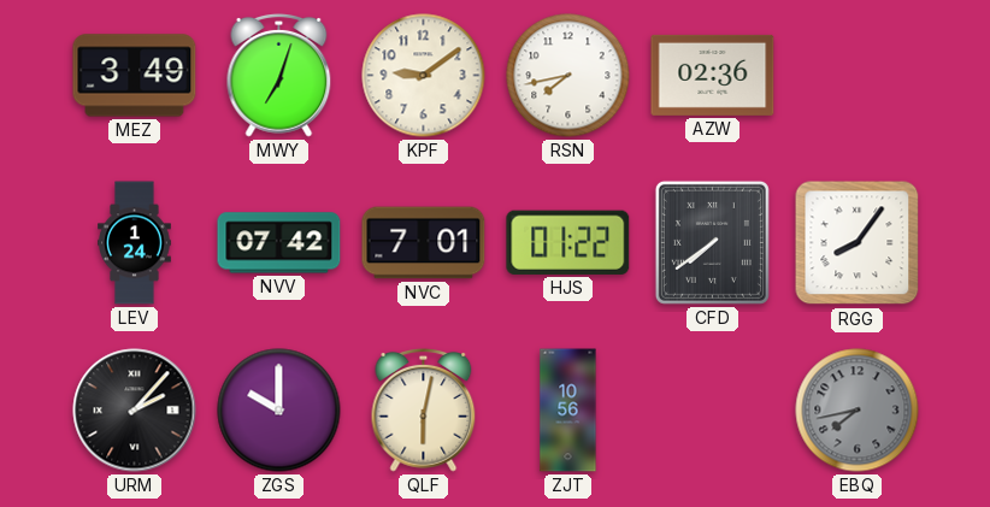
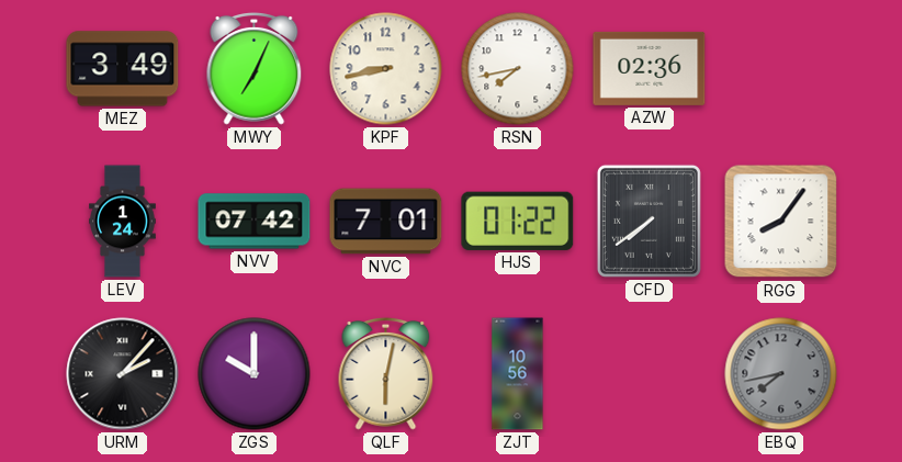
MWY: 7:03 -> 7:04
KPF: 9:09 -> 8:43
